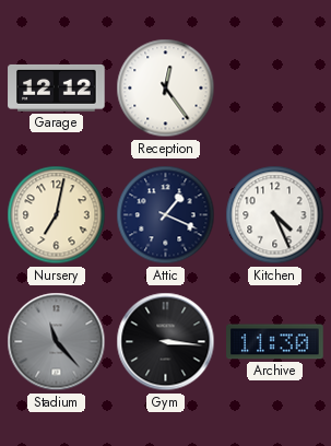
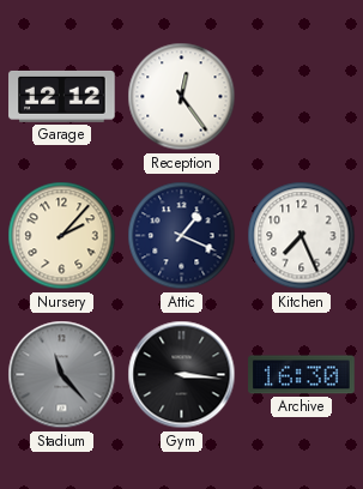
Nursery: 7:02 -> 2:07
Kitchen: 4:26 -> 7:26
Archive: 11:30 -> 16:30
